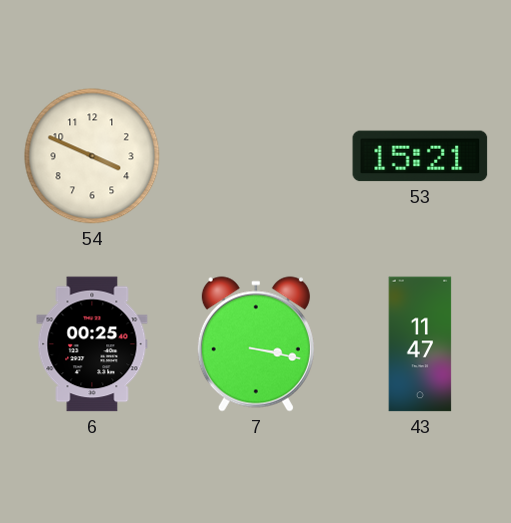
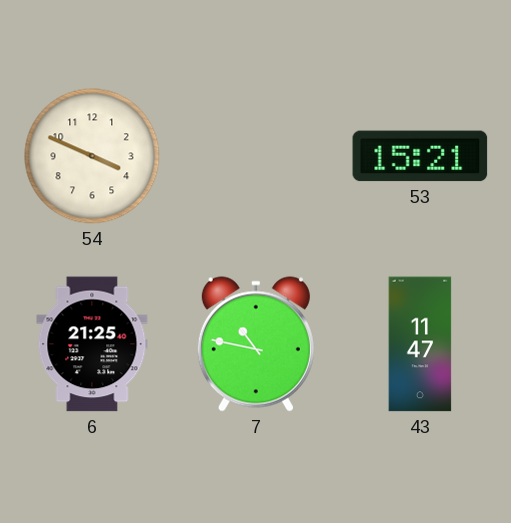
6: 00:25 -> 21:25
7: 3:17 -> 10:47
